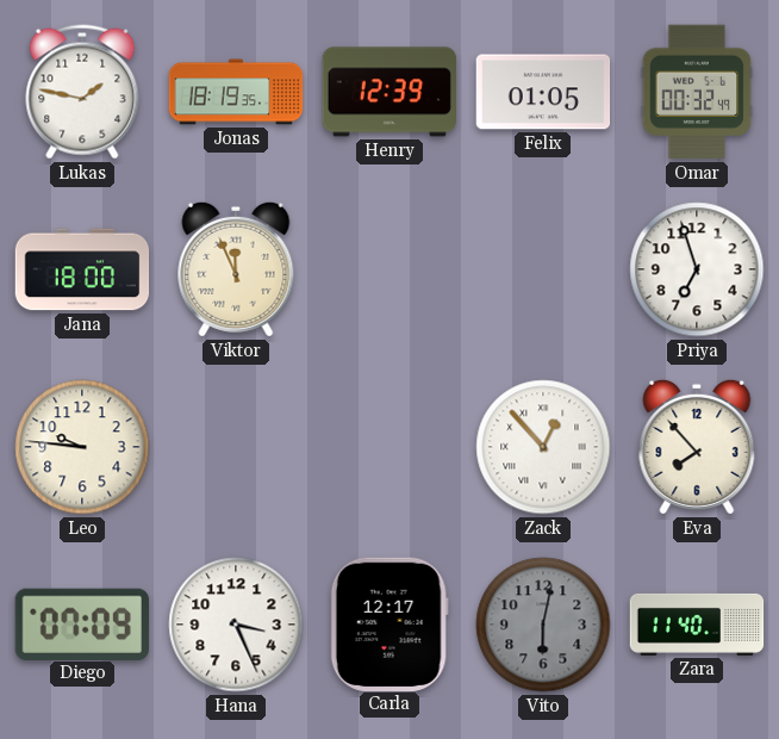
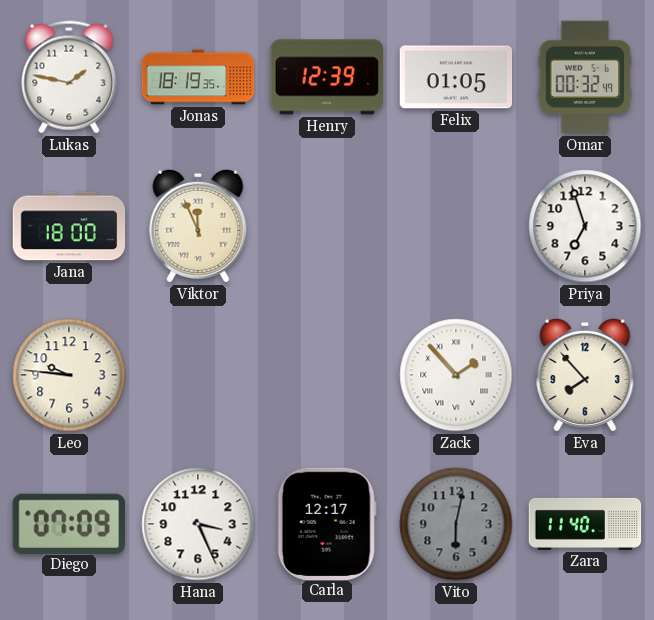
Zack: 12:53 -> 1:53
